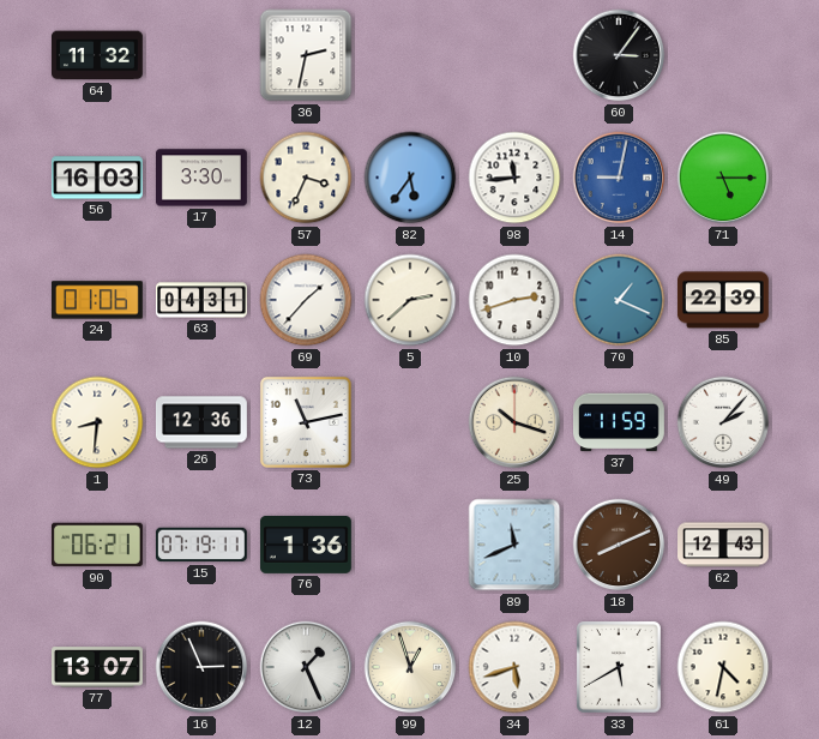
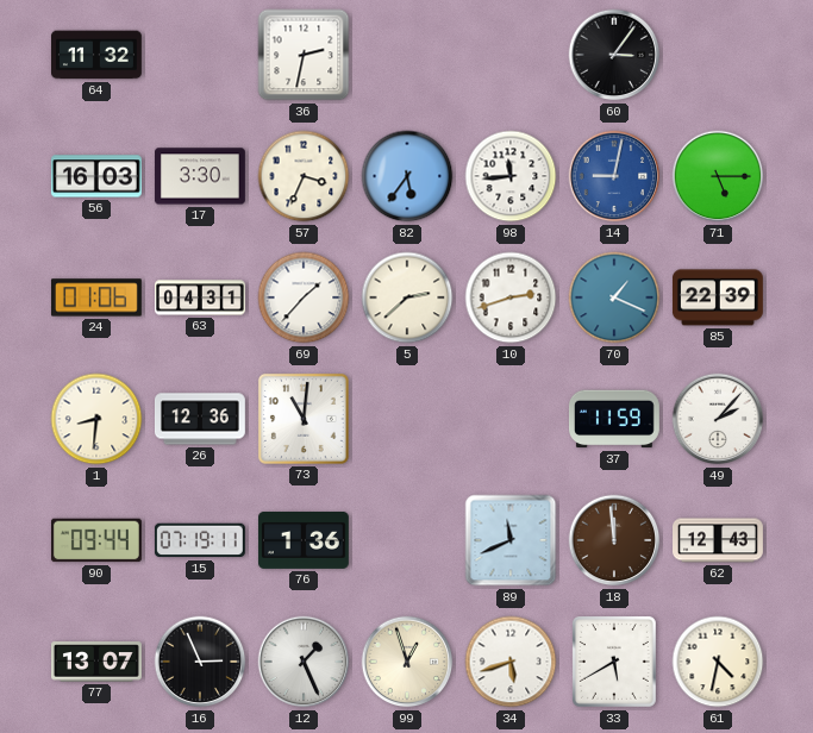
73: 11:13 -> 11:01
25: 10:18 -> none
90: 06:21 -> 09:44
18: 8:11 -> 11:59
